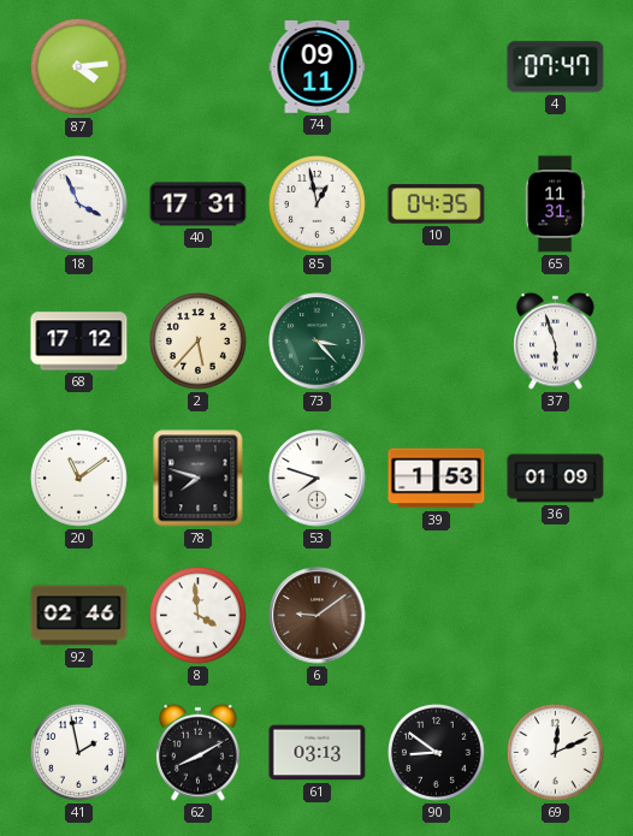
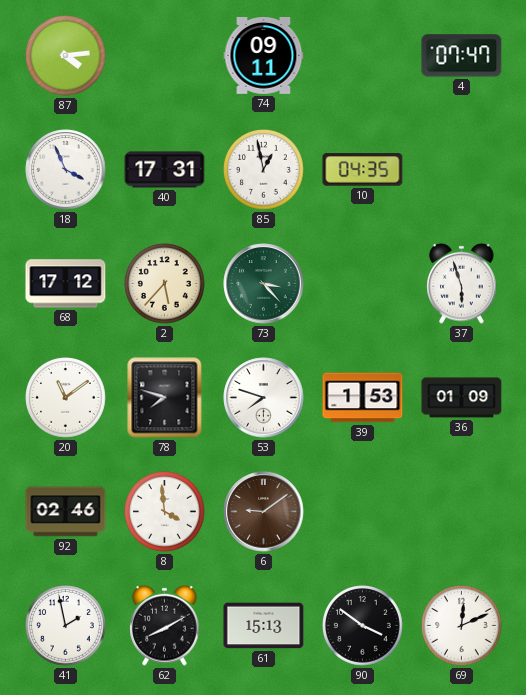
65: 11:31 -> none
61: 03:13 -> 15:13
90: 8:51 -> 3:51
